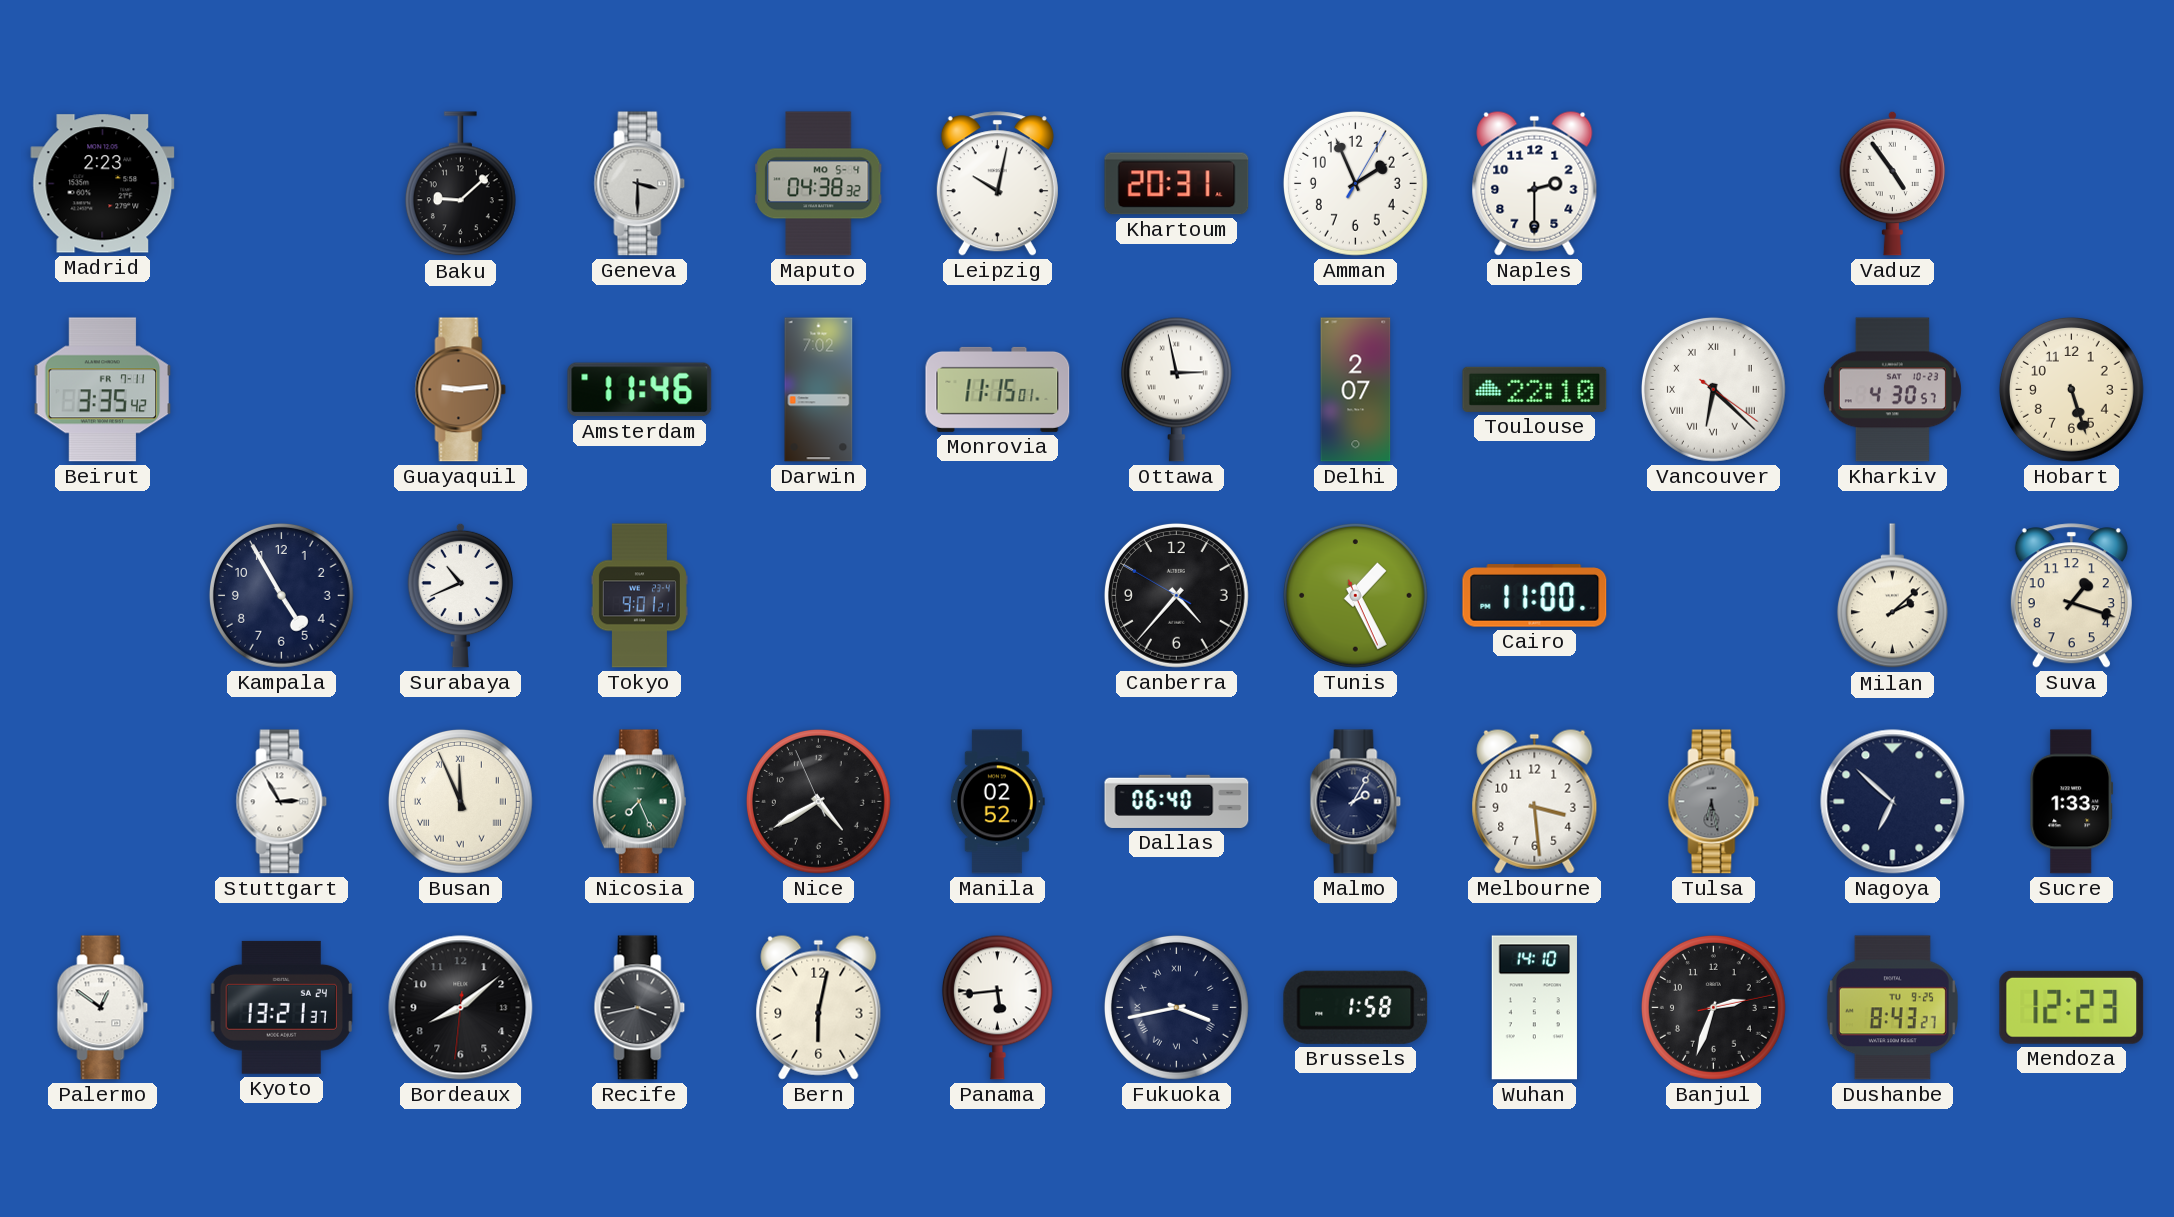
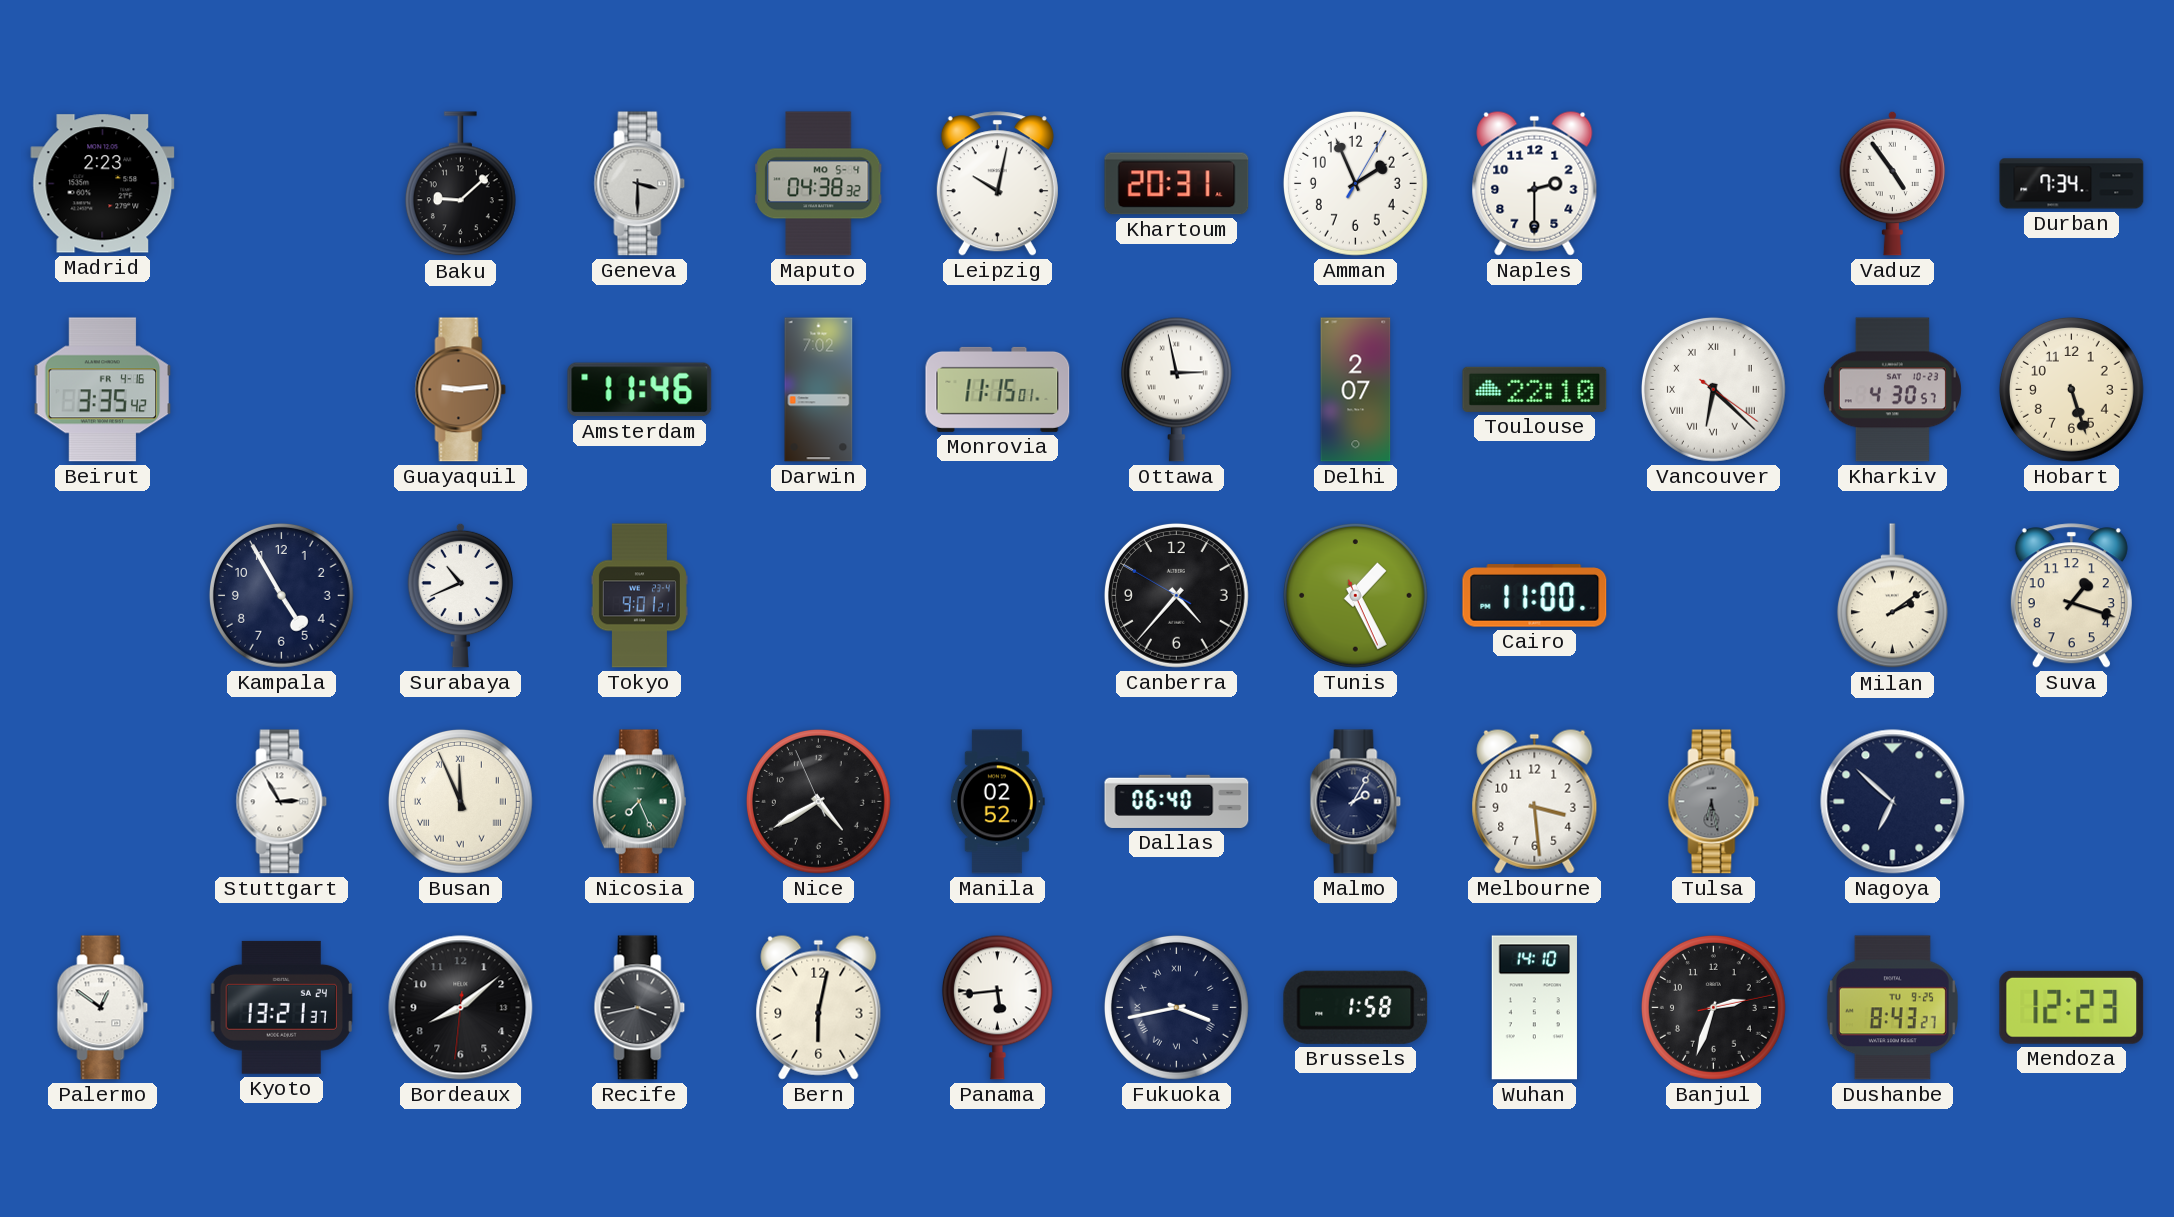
Durban: none -> 7:34
Beirut date: FR 7-11 -> FR 4-16
Milan: 2:08 -> 2:09
Sucre: 1:33 -> none
